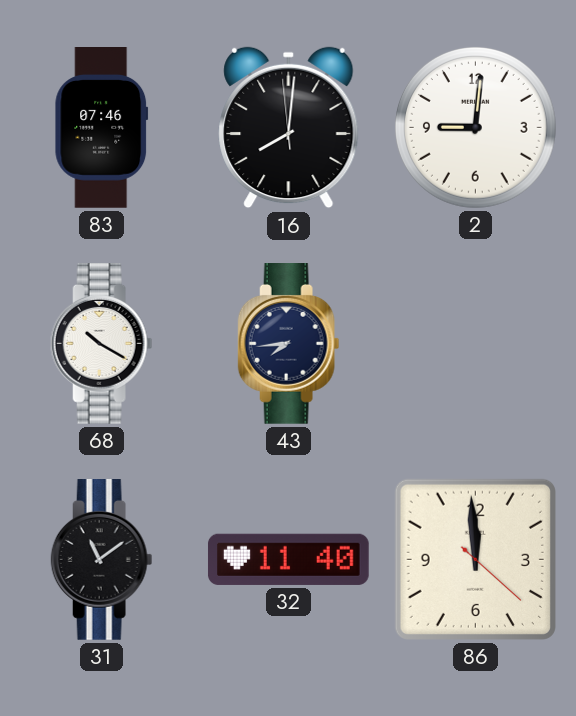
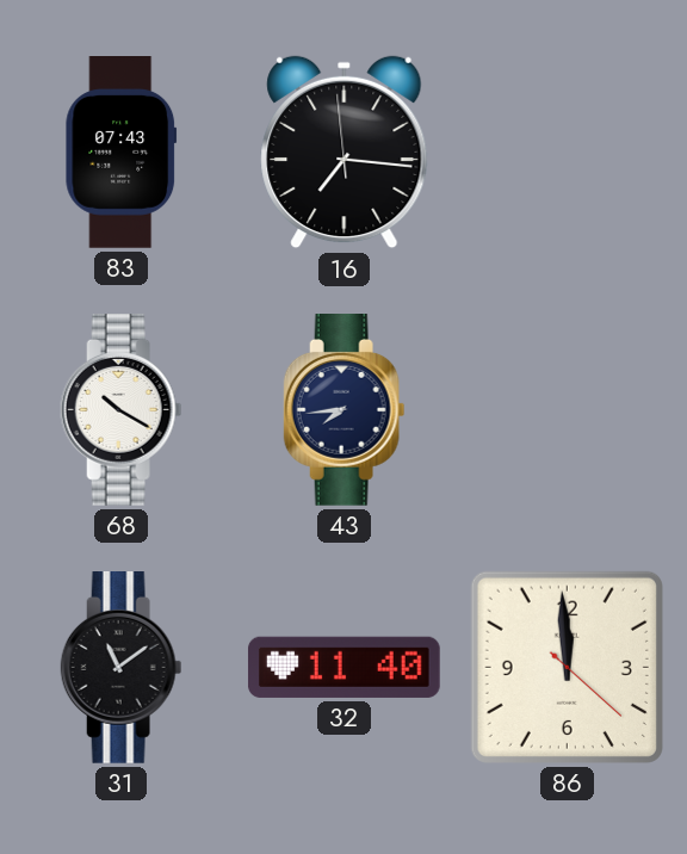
83: 07:46 -> 07:43
16: 8:00 -> 7:15
2: 9:01 -> none
